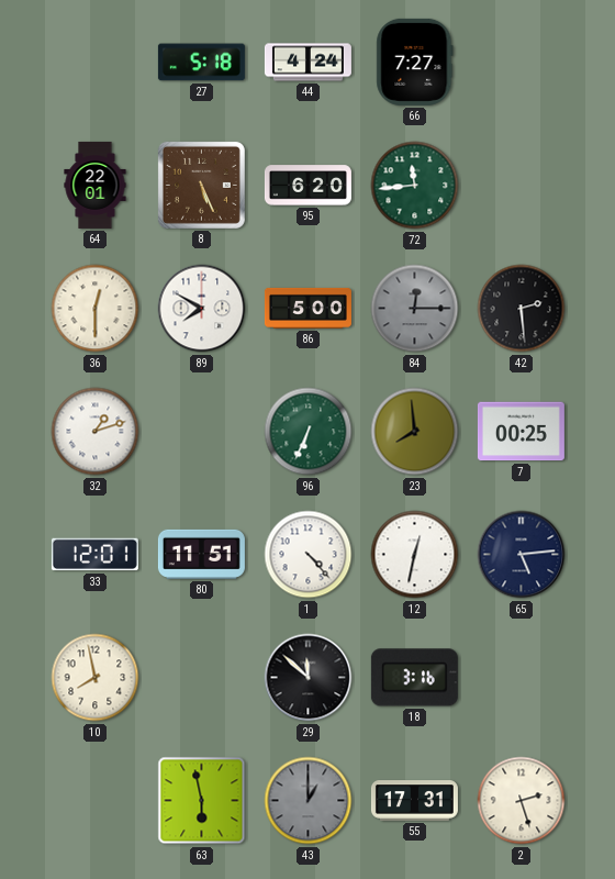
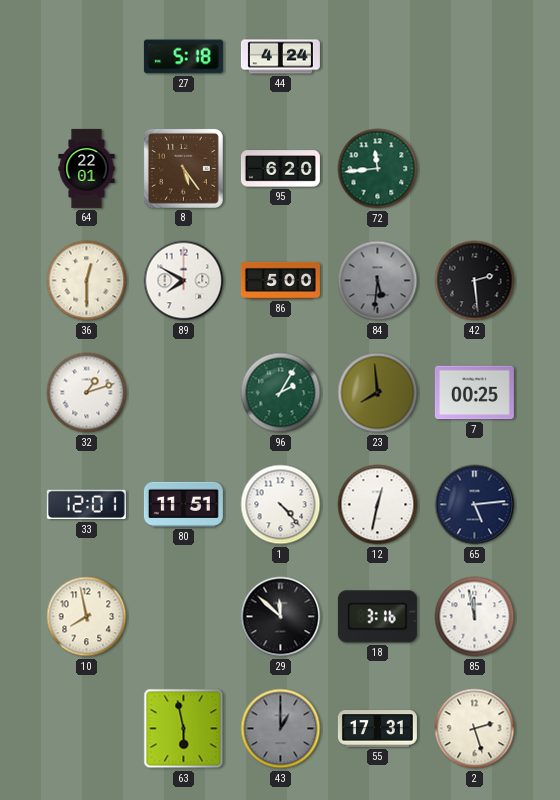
66: 7:27 -> none
8: 5:26 -> 5:24
84: 12:15 -> 5:31
96: 6:34 -> 2:05
85: none -> 11:58
